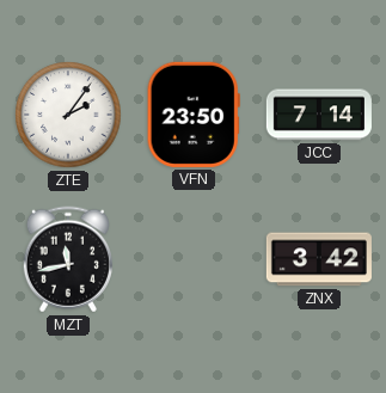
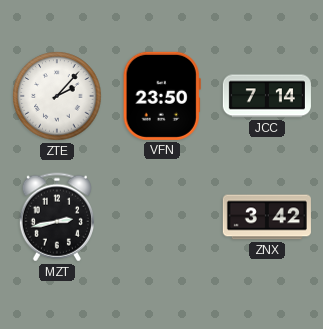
ZTE: 2:06 -> 2:07
MZT: 11:43 -> 2:43
